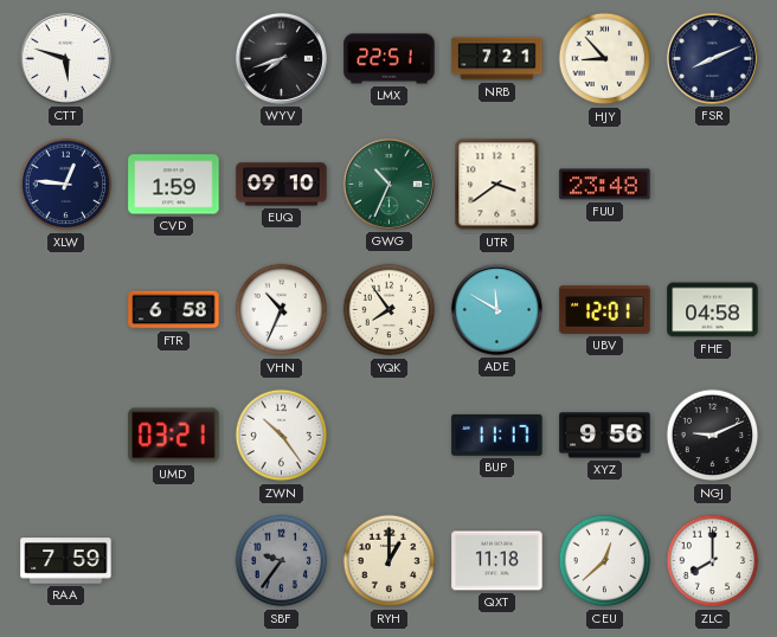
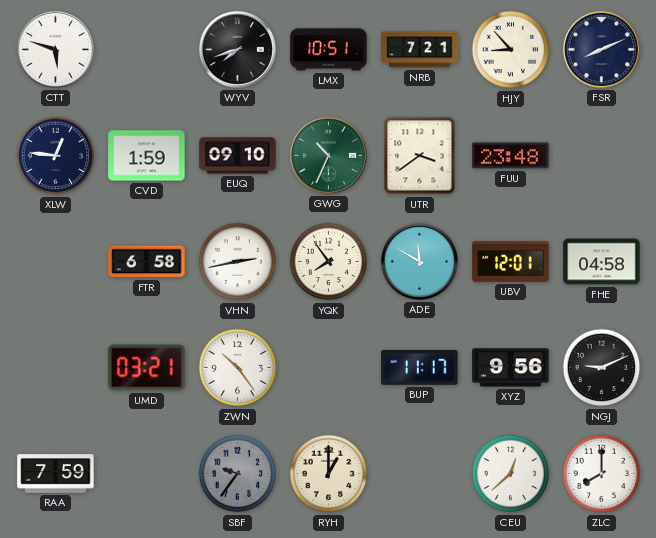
LMX: 22:51 -> 10:51
VHN: 10:34 -> 2:43
QXT: 11:18 -> none
